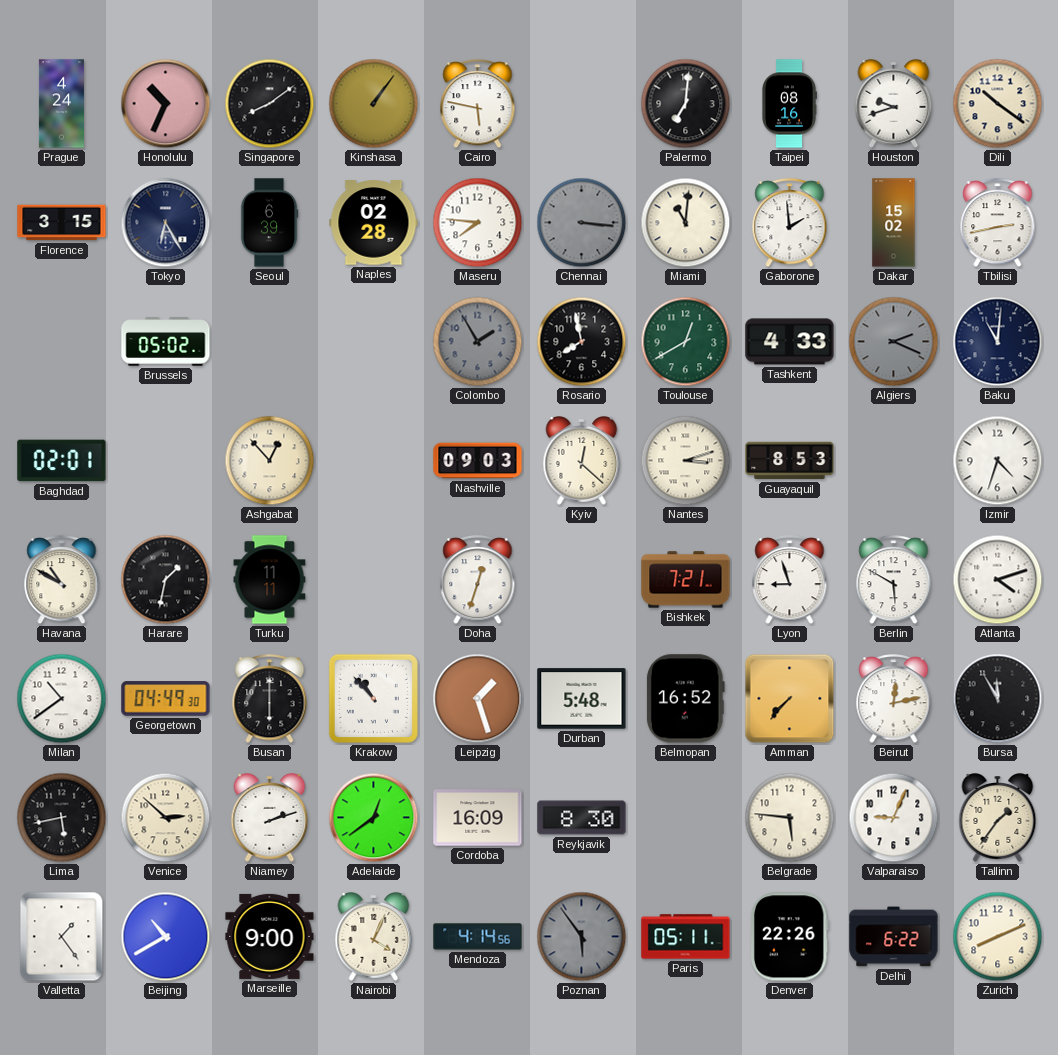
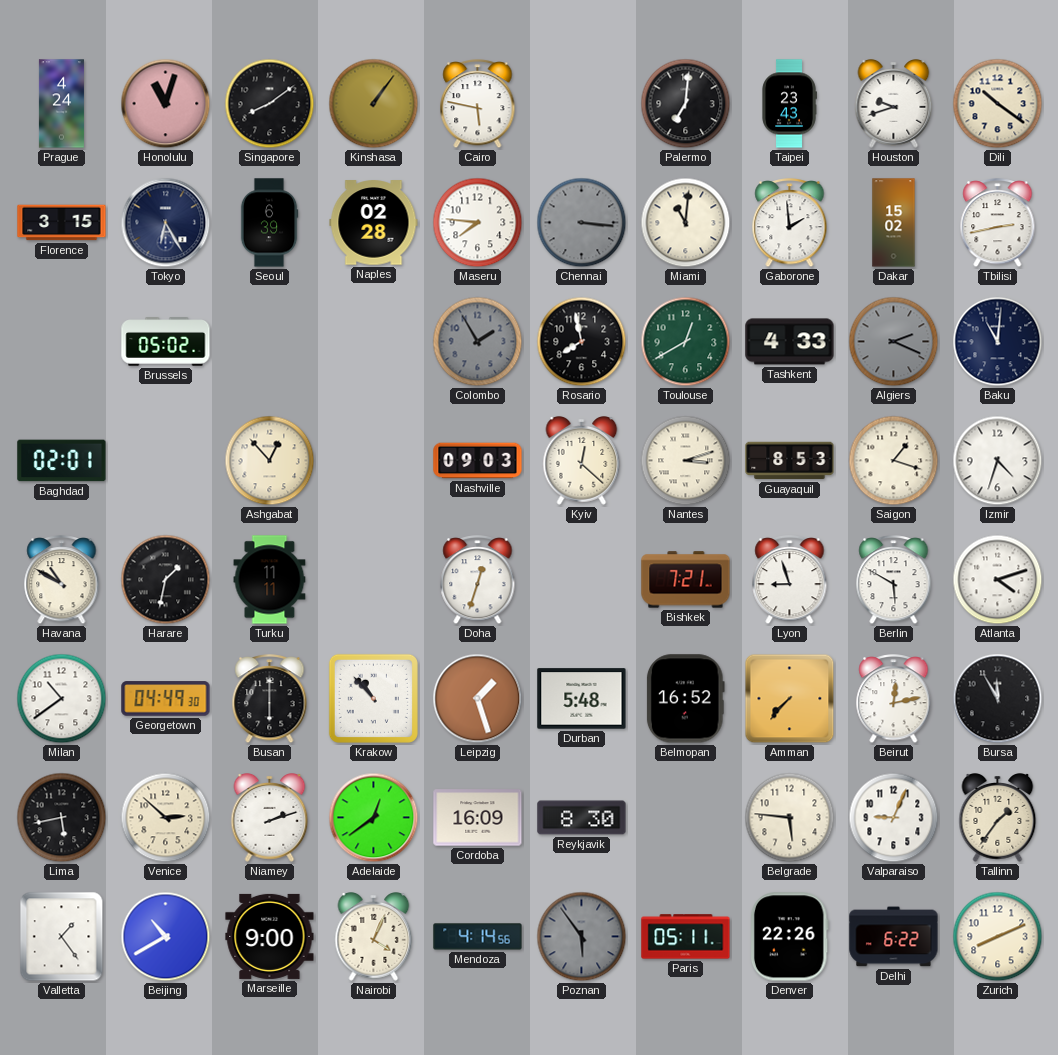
Honolulu: 10:34 -> 11:03
Taipei: 08:16 -> 23:43
Saigon: none -> 1:18
